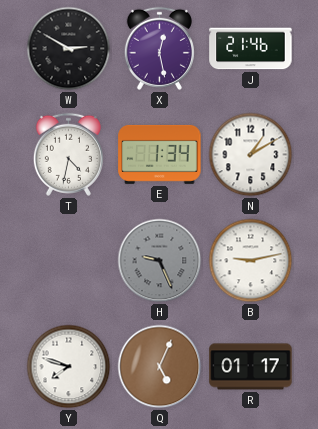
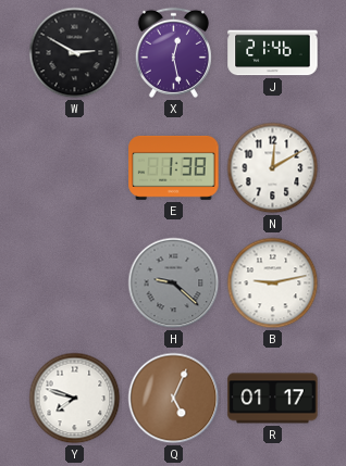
T: 4:32 -> none
E: 1:34 -> 1:38
N: 1:10 -> 12:10
H: 9:26 -> 9:22
